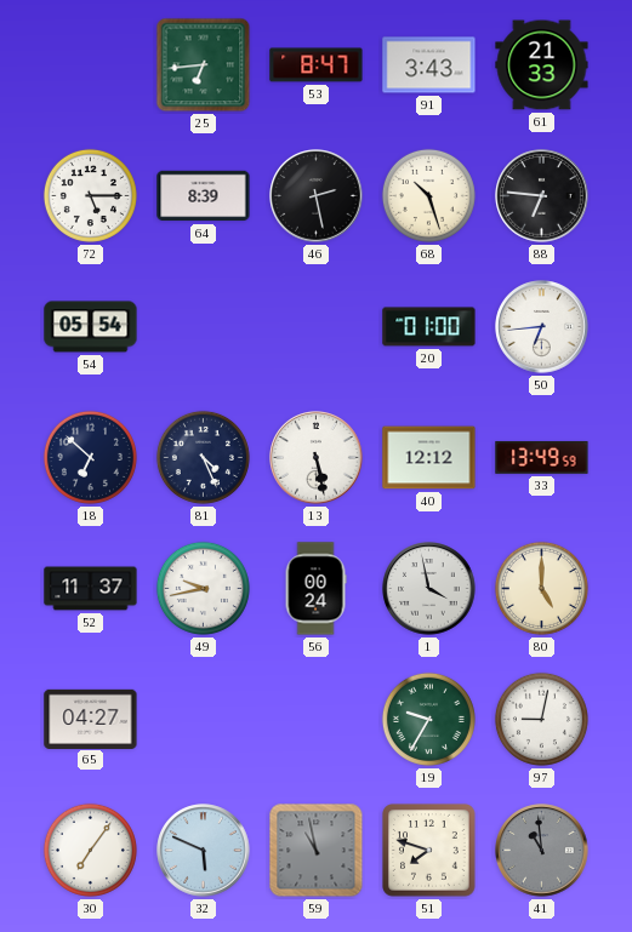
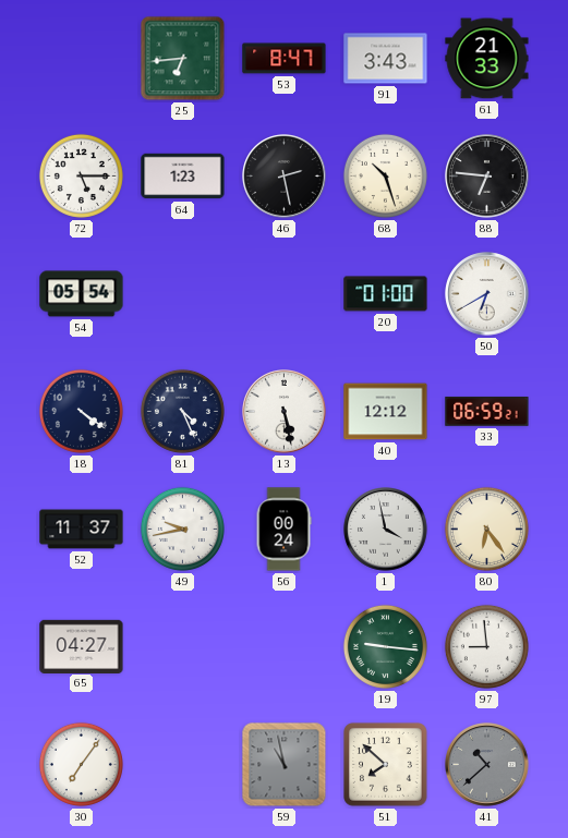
64: 8:39 -> 1:23
50: 6:44 -> 6:40
18: 6:52 -> 4:21
33: 13:49 -> 06:59
80: 5:00 -> 6:24
19: 9:35 -> 9:16
97: 9:02 -> 8:59
32: 5:49 -> none
51: 7:48 -> 7:52
41: 10:59 -> 10:38
